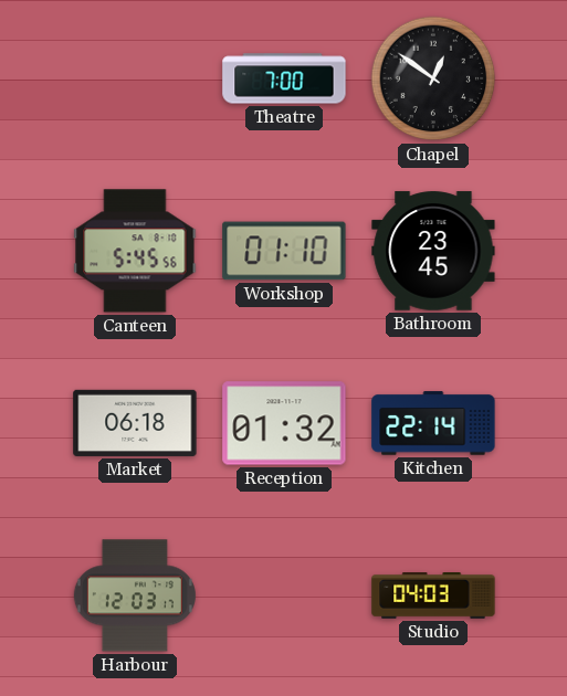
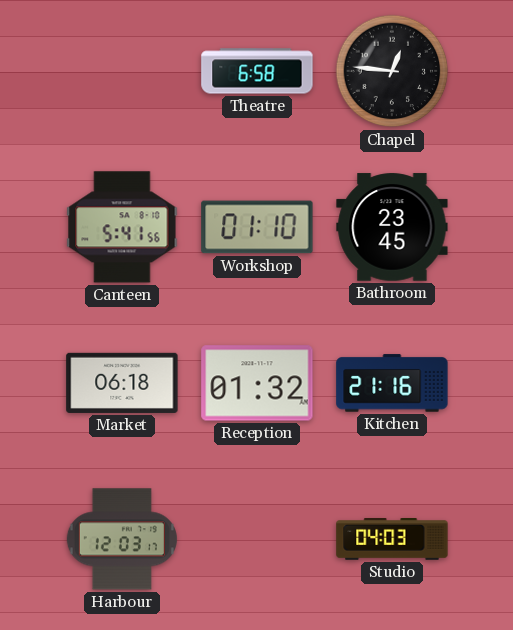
Theatre: 7:00 -> 6:58
Chapel: 12:51 -> 12:46
Canteen: 5:45 -> 5:41
Kitchen: 22:14 -> 21:16
